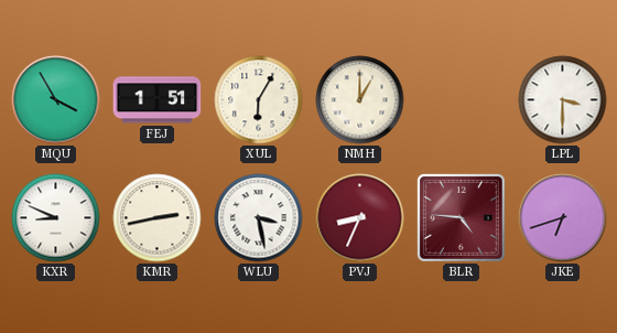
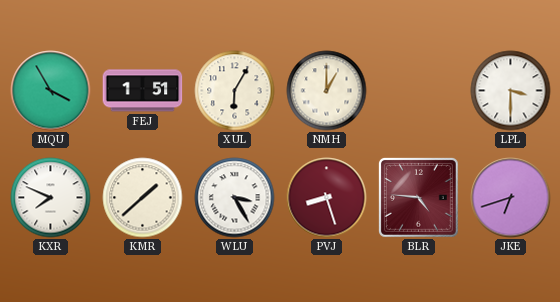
KXR: 8:49 -> 7:49
KMR: 2:43 -> 1:38
WLU: 3:28 -> 3:25
PVJ: 8:34 -> 8:27
